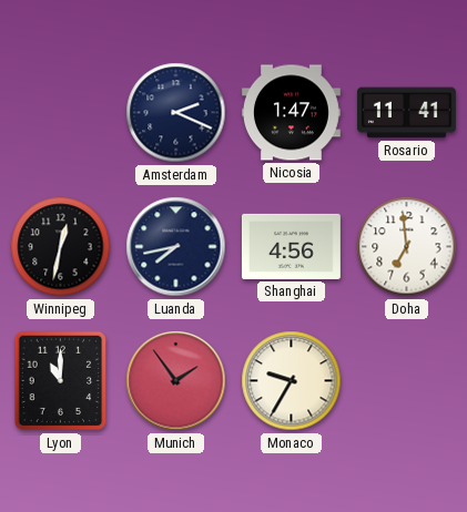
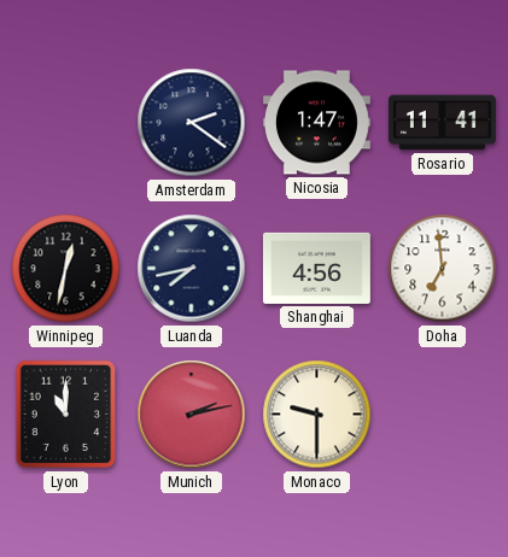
Amsterdam: 2:19 -> 2:21
Munich: 1:54 -> 2:13
Monaco: 9:35 -> 9:30
